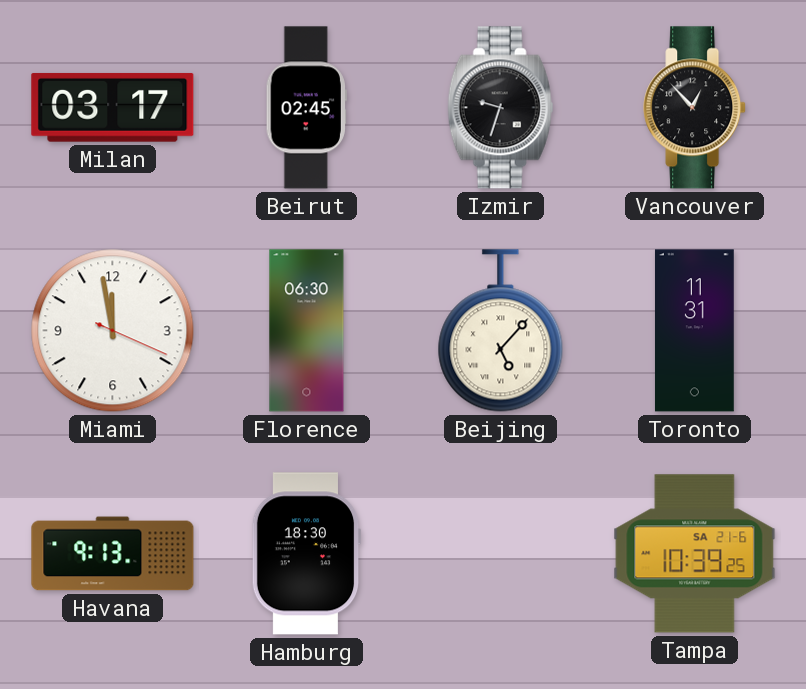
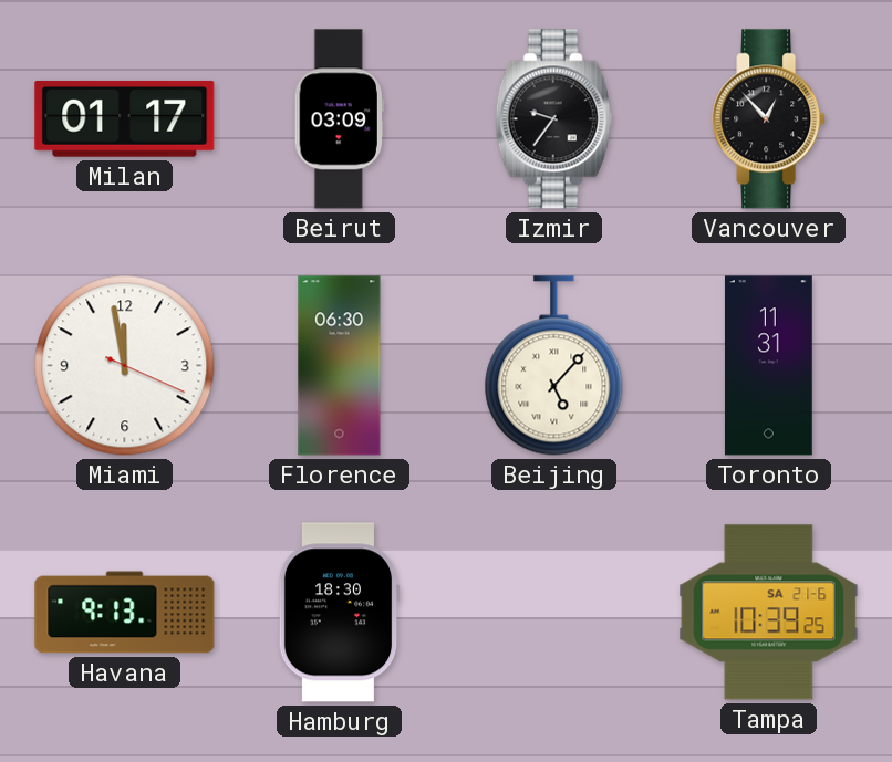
Milan: 03:17 -> 01:17
Beirut: 02:45 -> 03:09
Izmir: 9:33 -> 9:36
